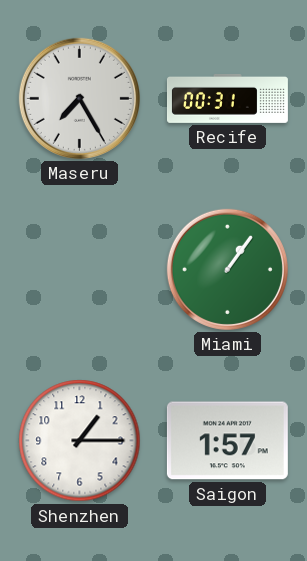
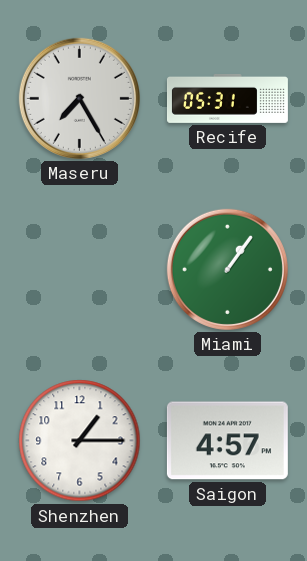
Recife: 00:31 -> 05:31
Saigon: 1:57 -> 4:57
